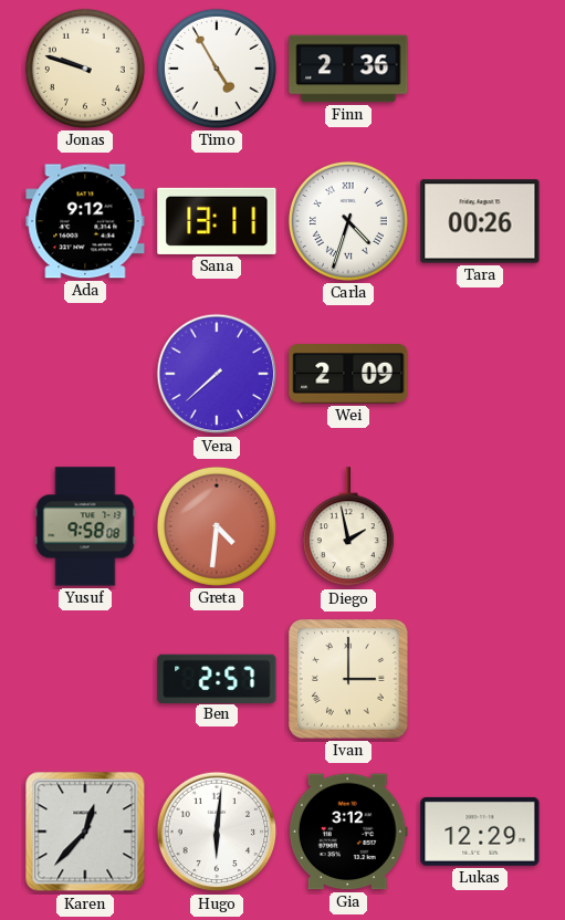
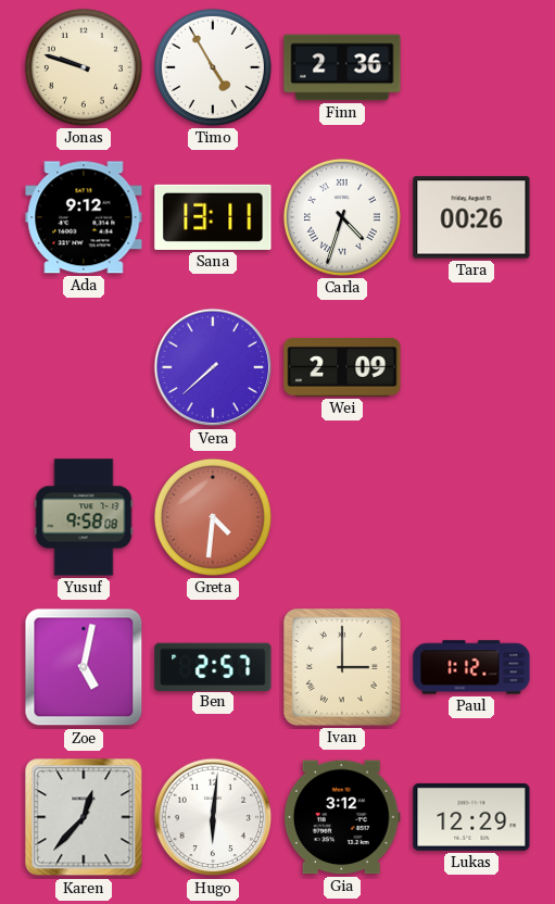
Diego: 1:58 -> none
Zoe: none -> 5:02
Paul: none -> 1:12
